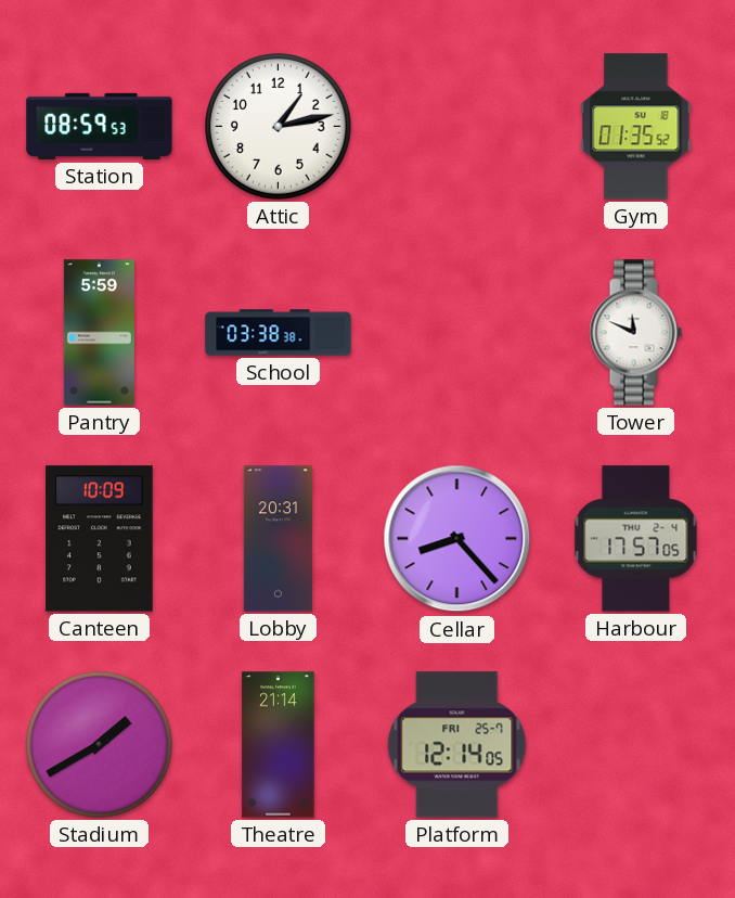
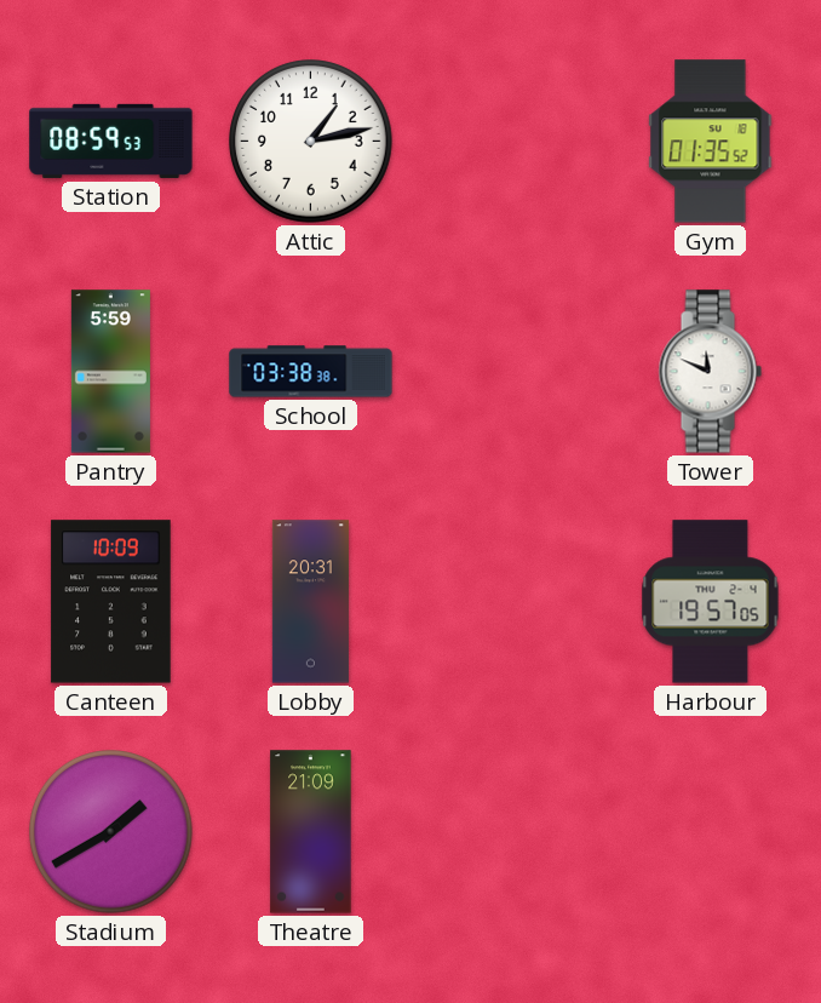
Cellar: 8:23 -> none
Harbour: 17:57 -> 19:57
Theatre: 21:14 -> 21:09
Platform: 12:14 -> none
